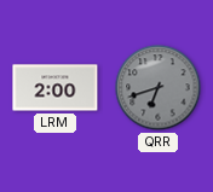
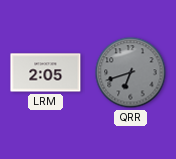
LRM: 2:00 -> 2:05
